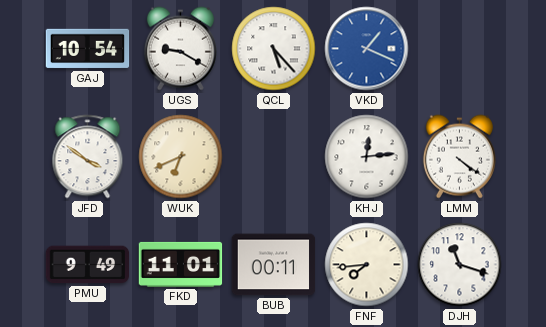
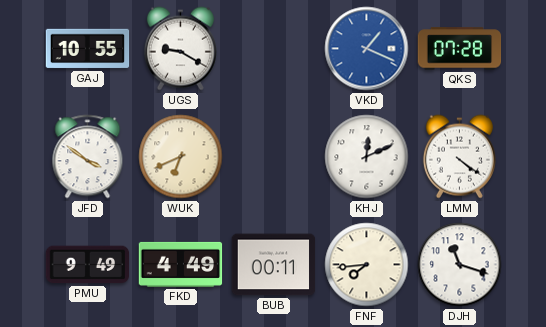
GAJ: 10:54 -> 10:55
QCL: 5:23 -> none
QKS: none -> 07:28
KHJ: 12:14 -> 12:11
FKD: 11:01 -> 4:49
